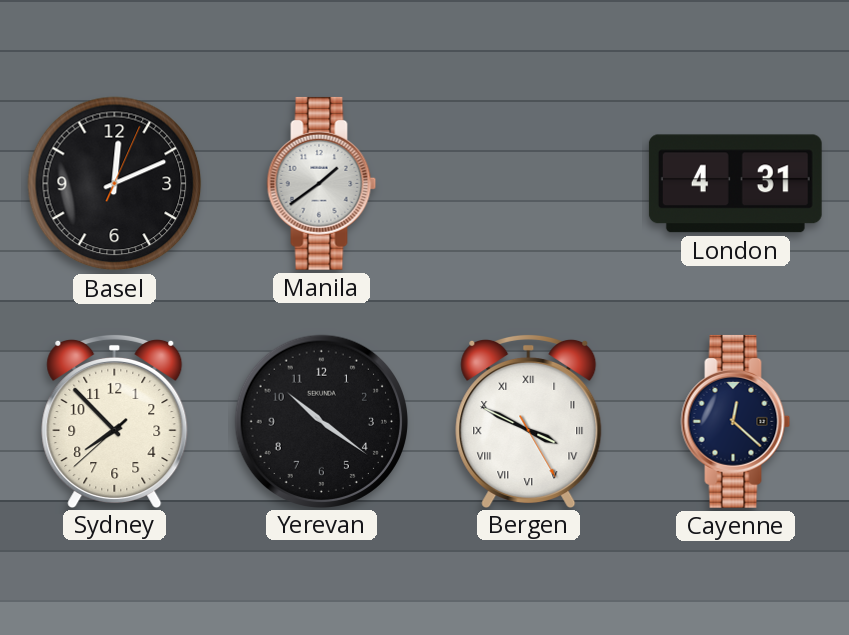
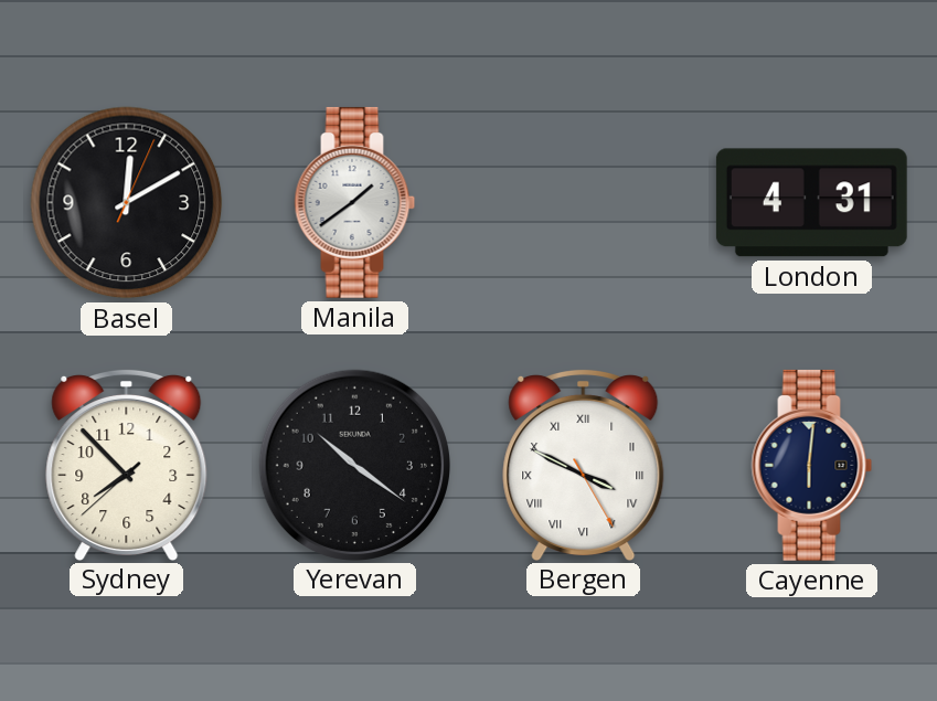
Basel: 12:11 -> 12:10
Cayenne: 12:22 -> 6:01
